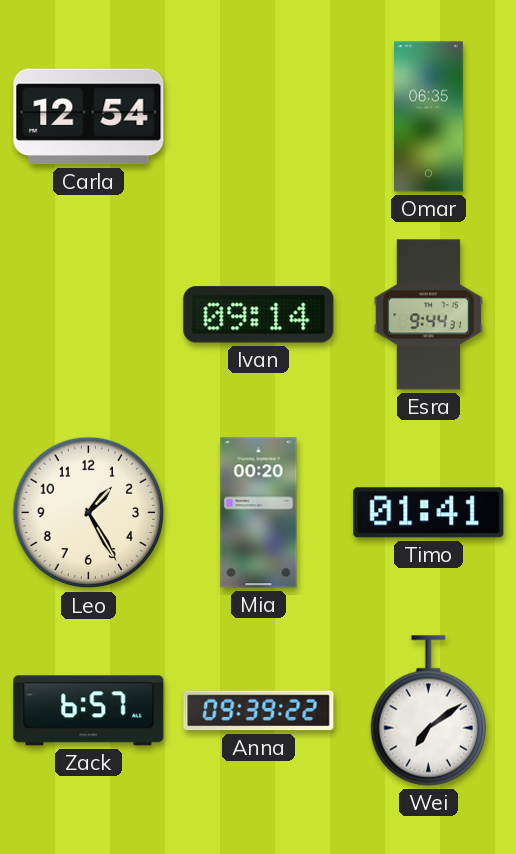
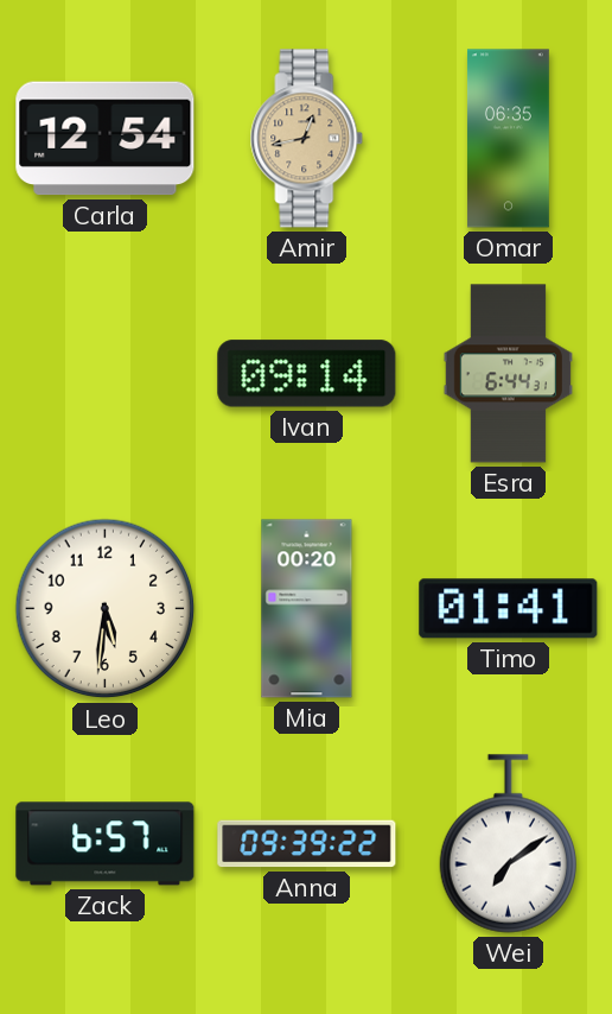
Amir: none -> 12:43
Esra: 9:44 -> 6:44
Leo: 1:25 -> 5:31
